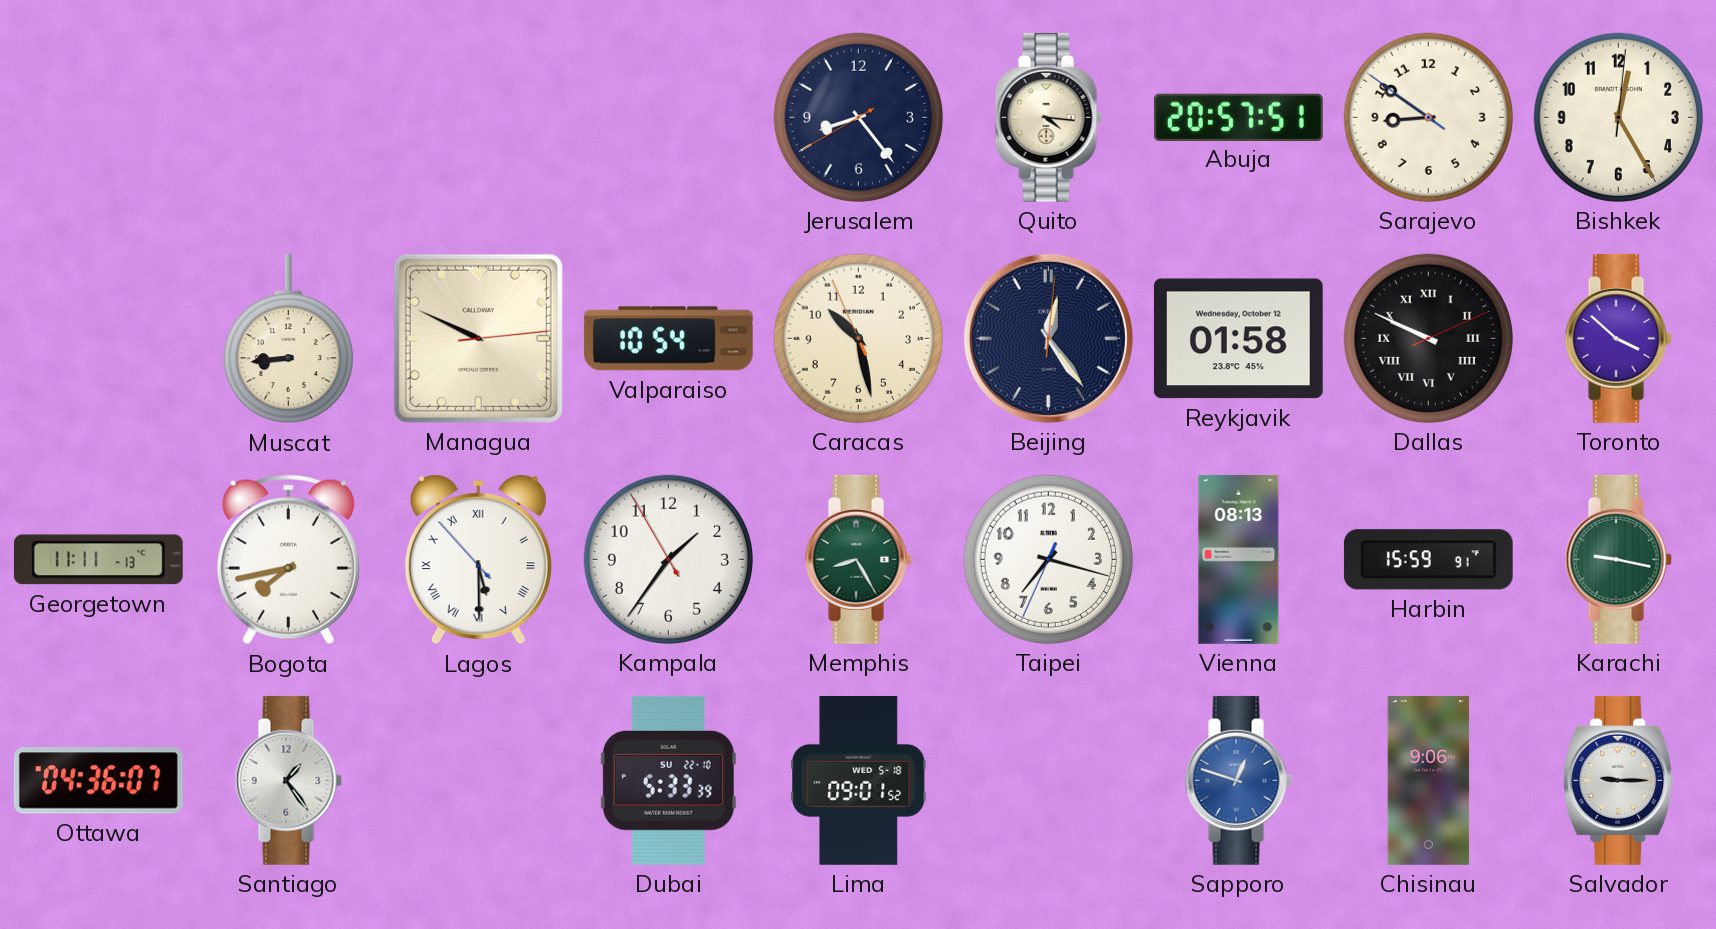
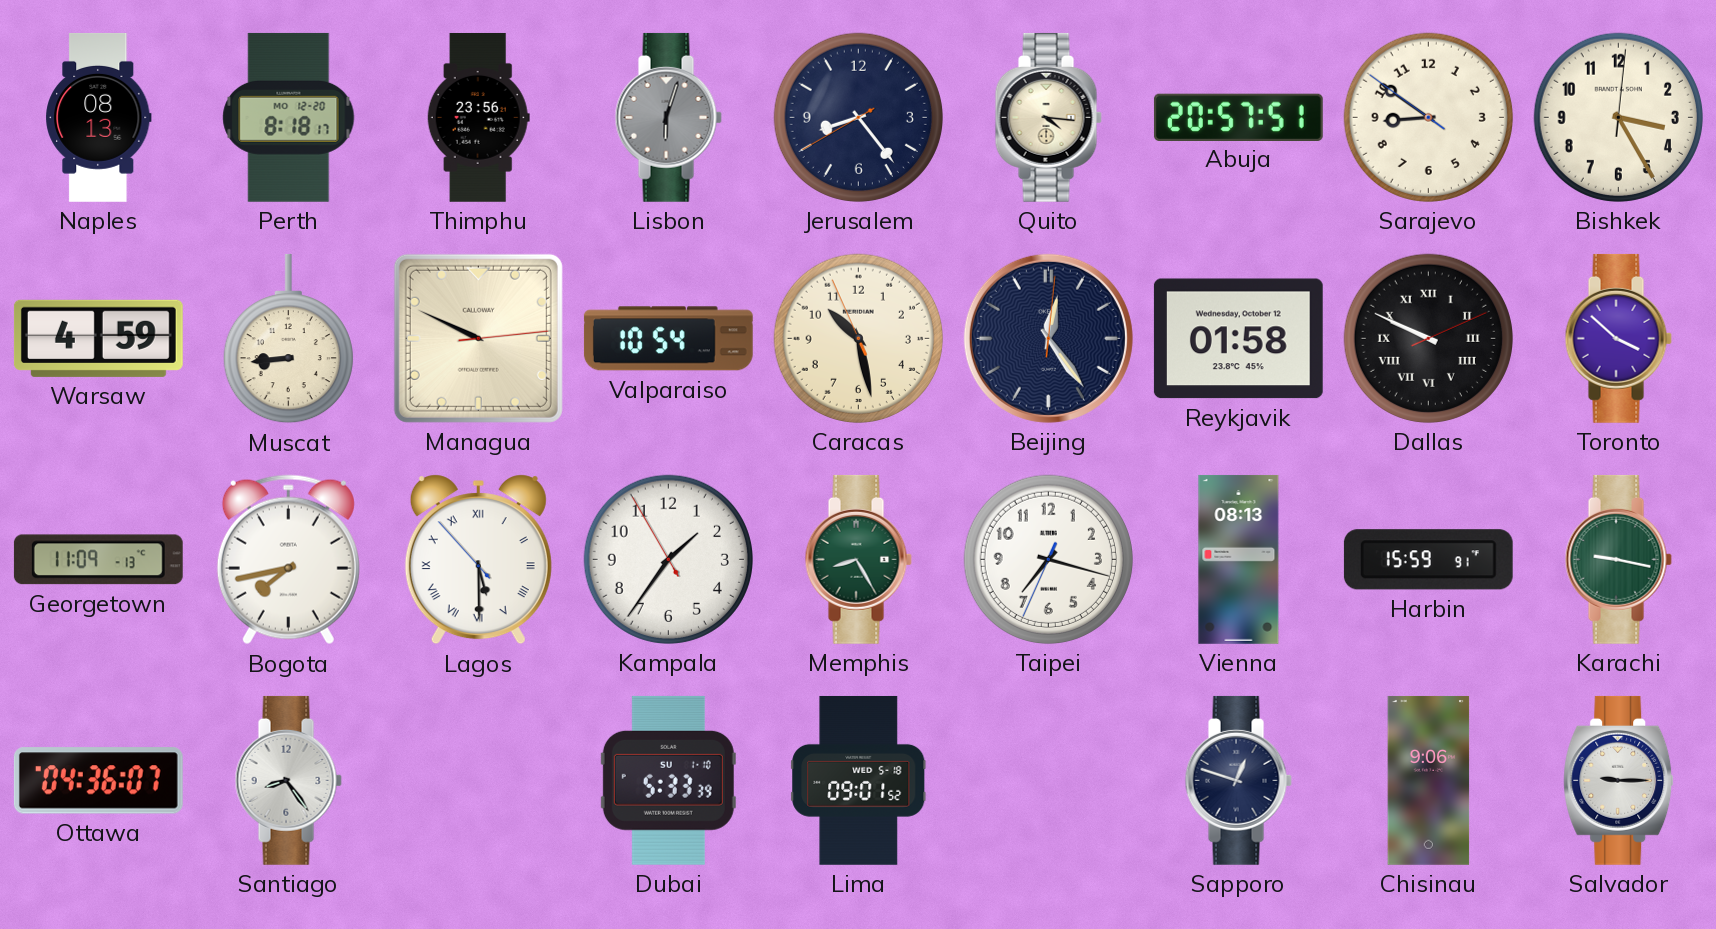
Naples: none -> 08:13
Perth: none -> 8:18
Thimphu: none -> 23:56
Lisbon: none -> 6:03
Bishkek: 12:25 -> 3:25
Warsaw: none -> 4:59
Georgetown: 11:11 -> 11:09
Santiago: 1:24 -> 8:24
Dubai date: SU 22-10 -> SU 1-10
Sapporo dial: blue -> navy
